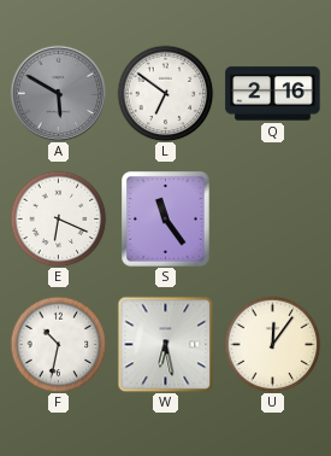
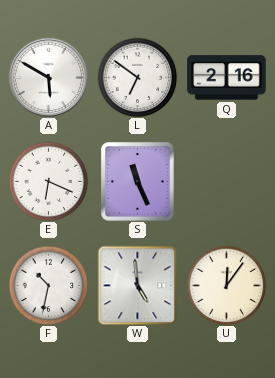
A dial: grey -> white
S: 11:24 -> 11:26
W: 6:28 -> 4:59
